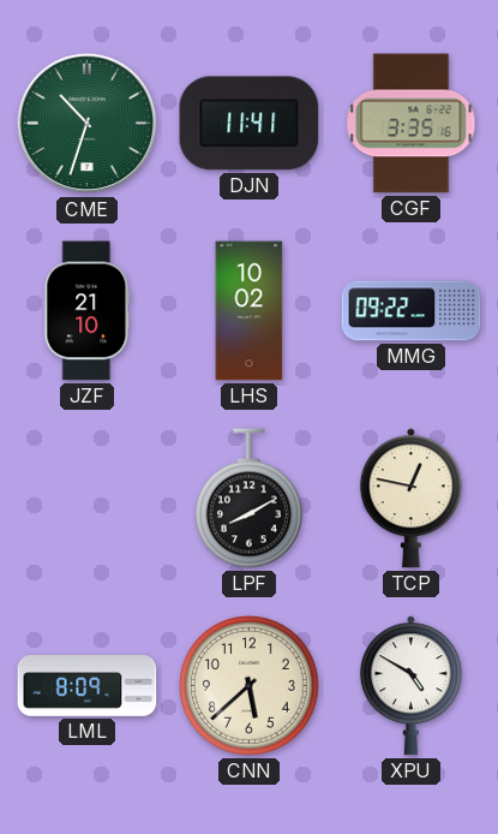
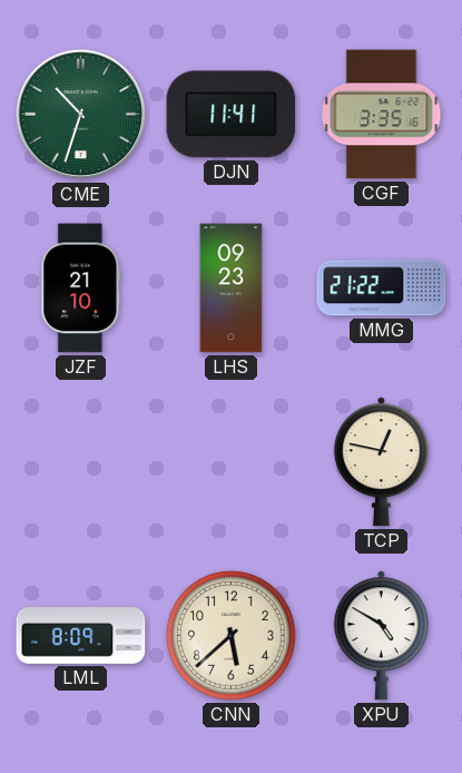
LHS: 10:02 -> 09:23
MMG: 09:22 -> 21:22
LPF: 8:10 -> none
